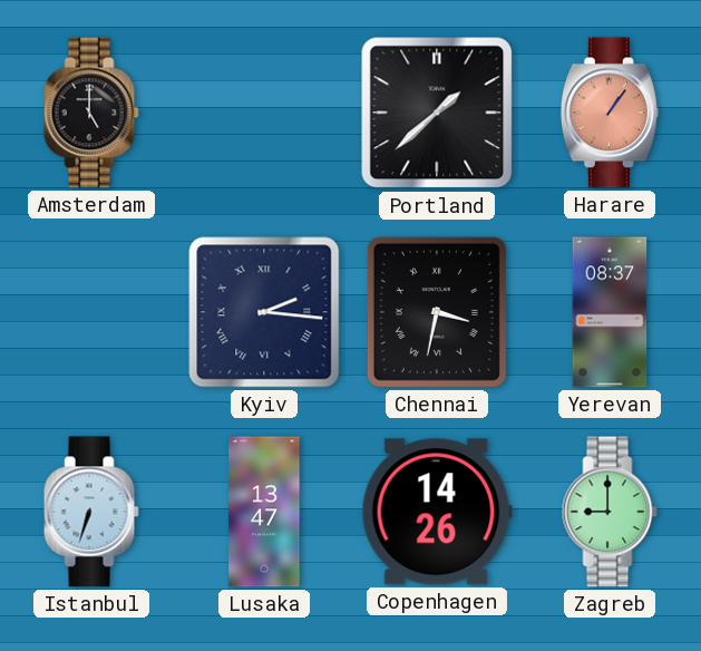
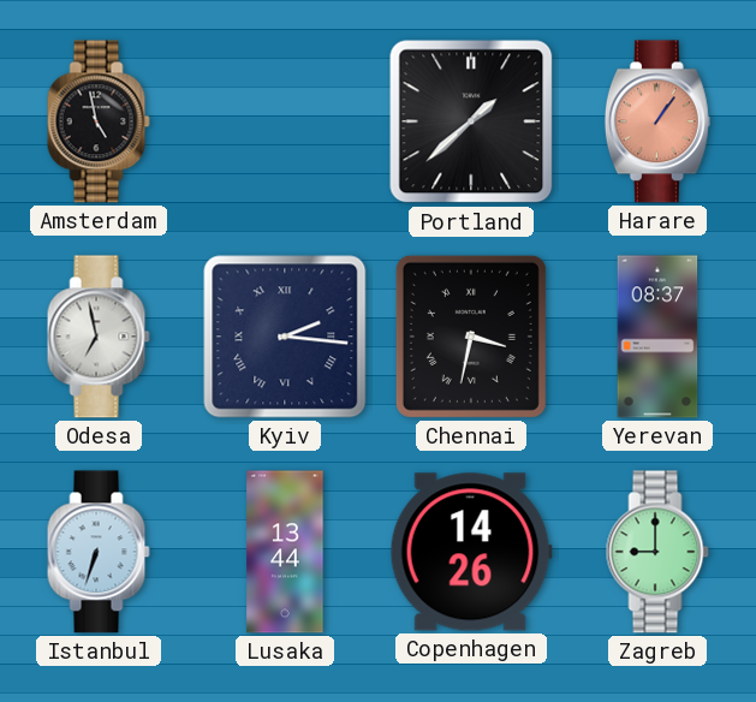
Amsterdam: 5:00 -> 4:58
Odesa: none -> 6:58
Lusaka: 13:47 -> 13:44
